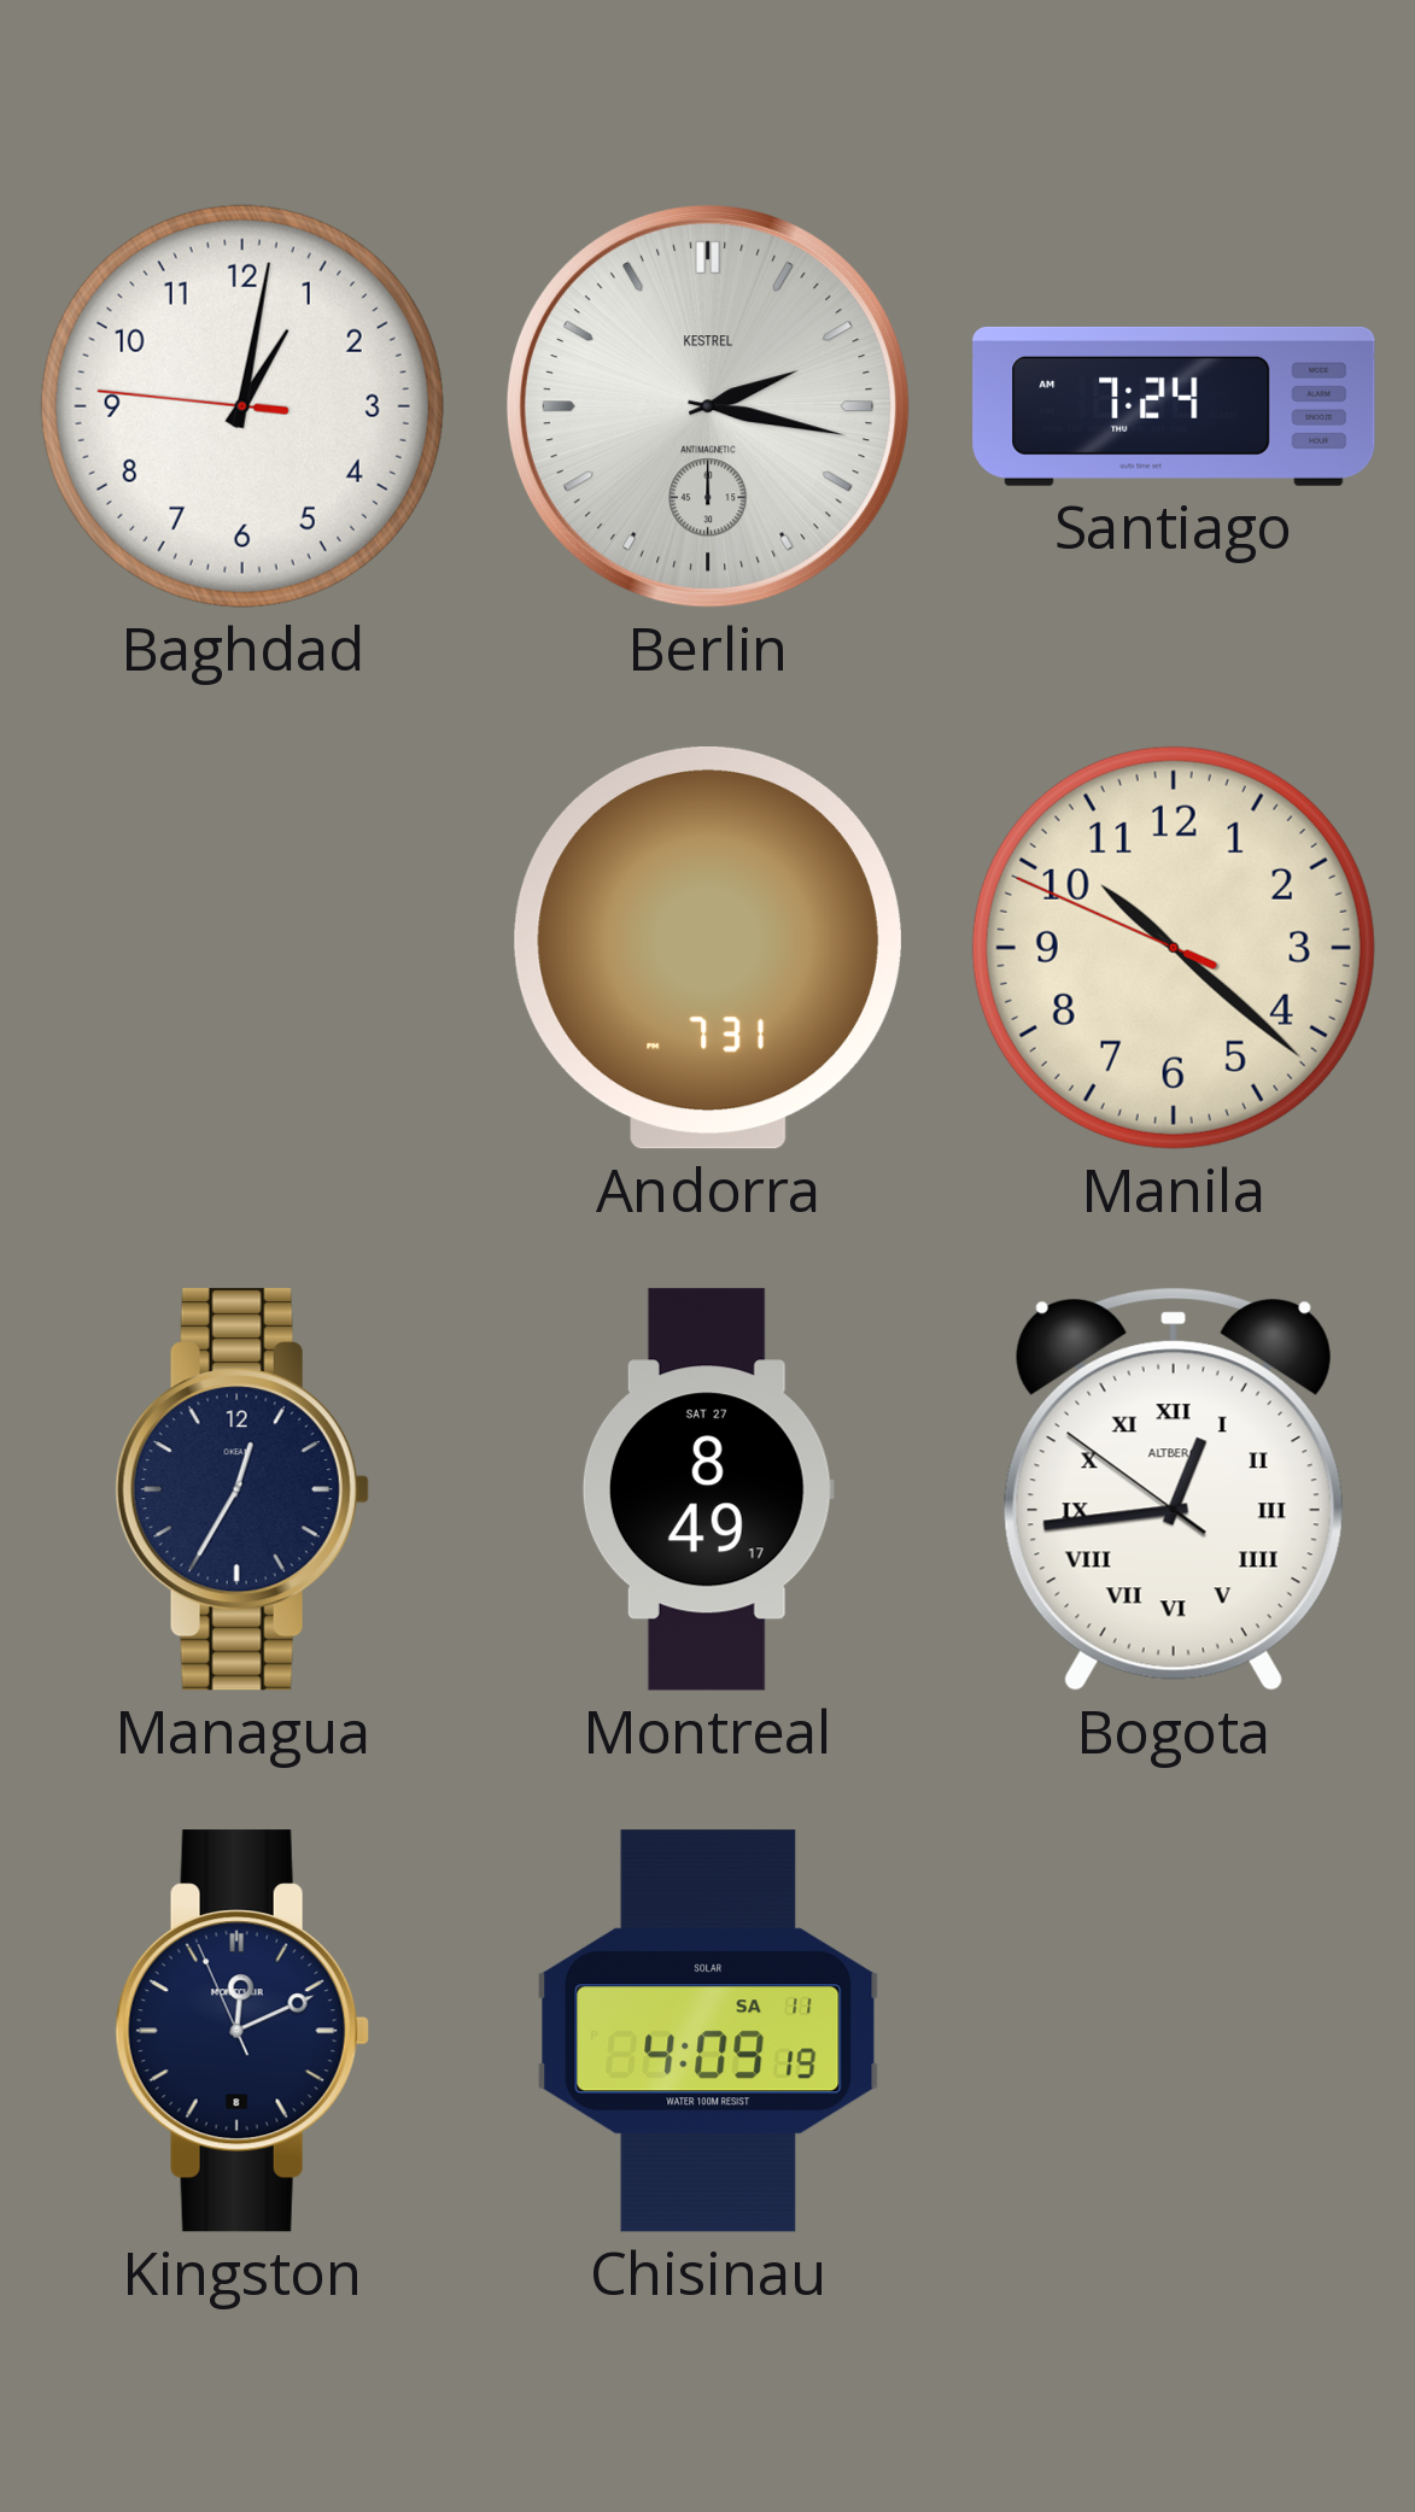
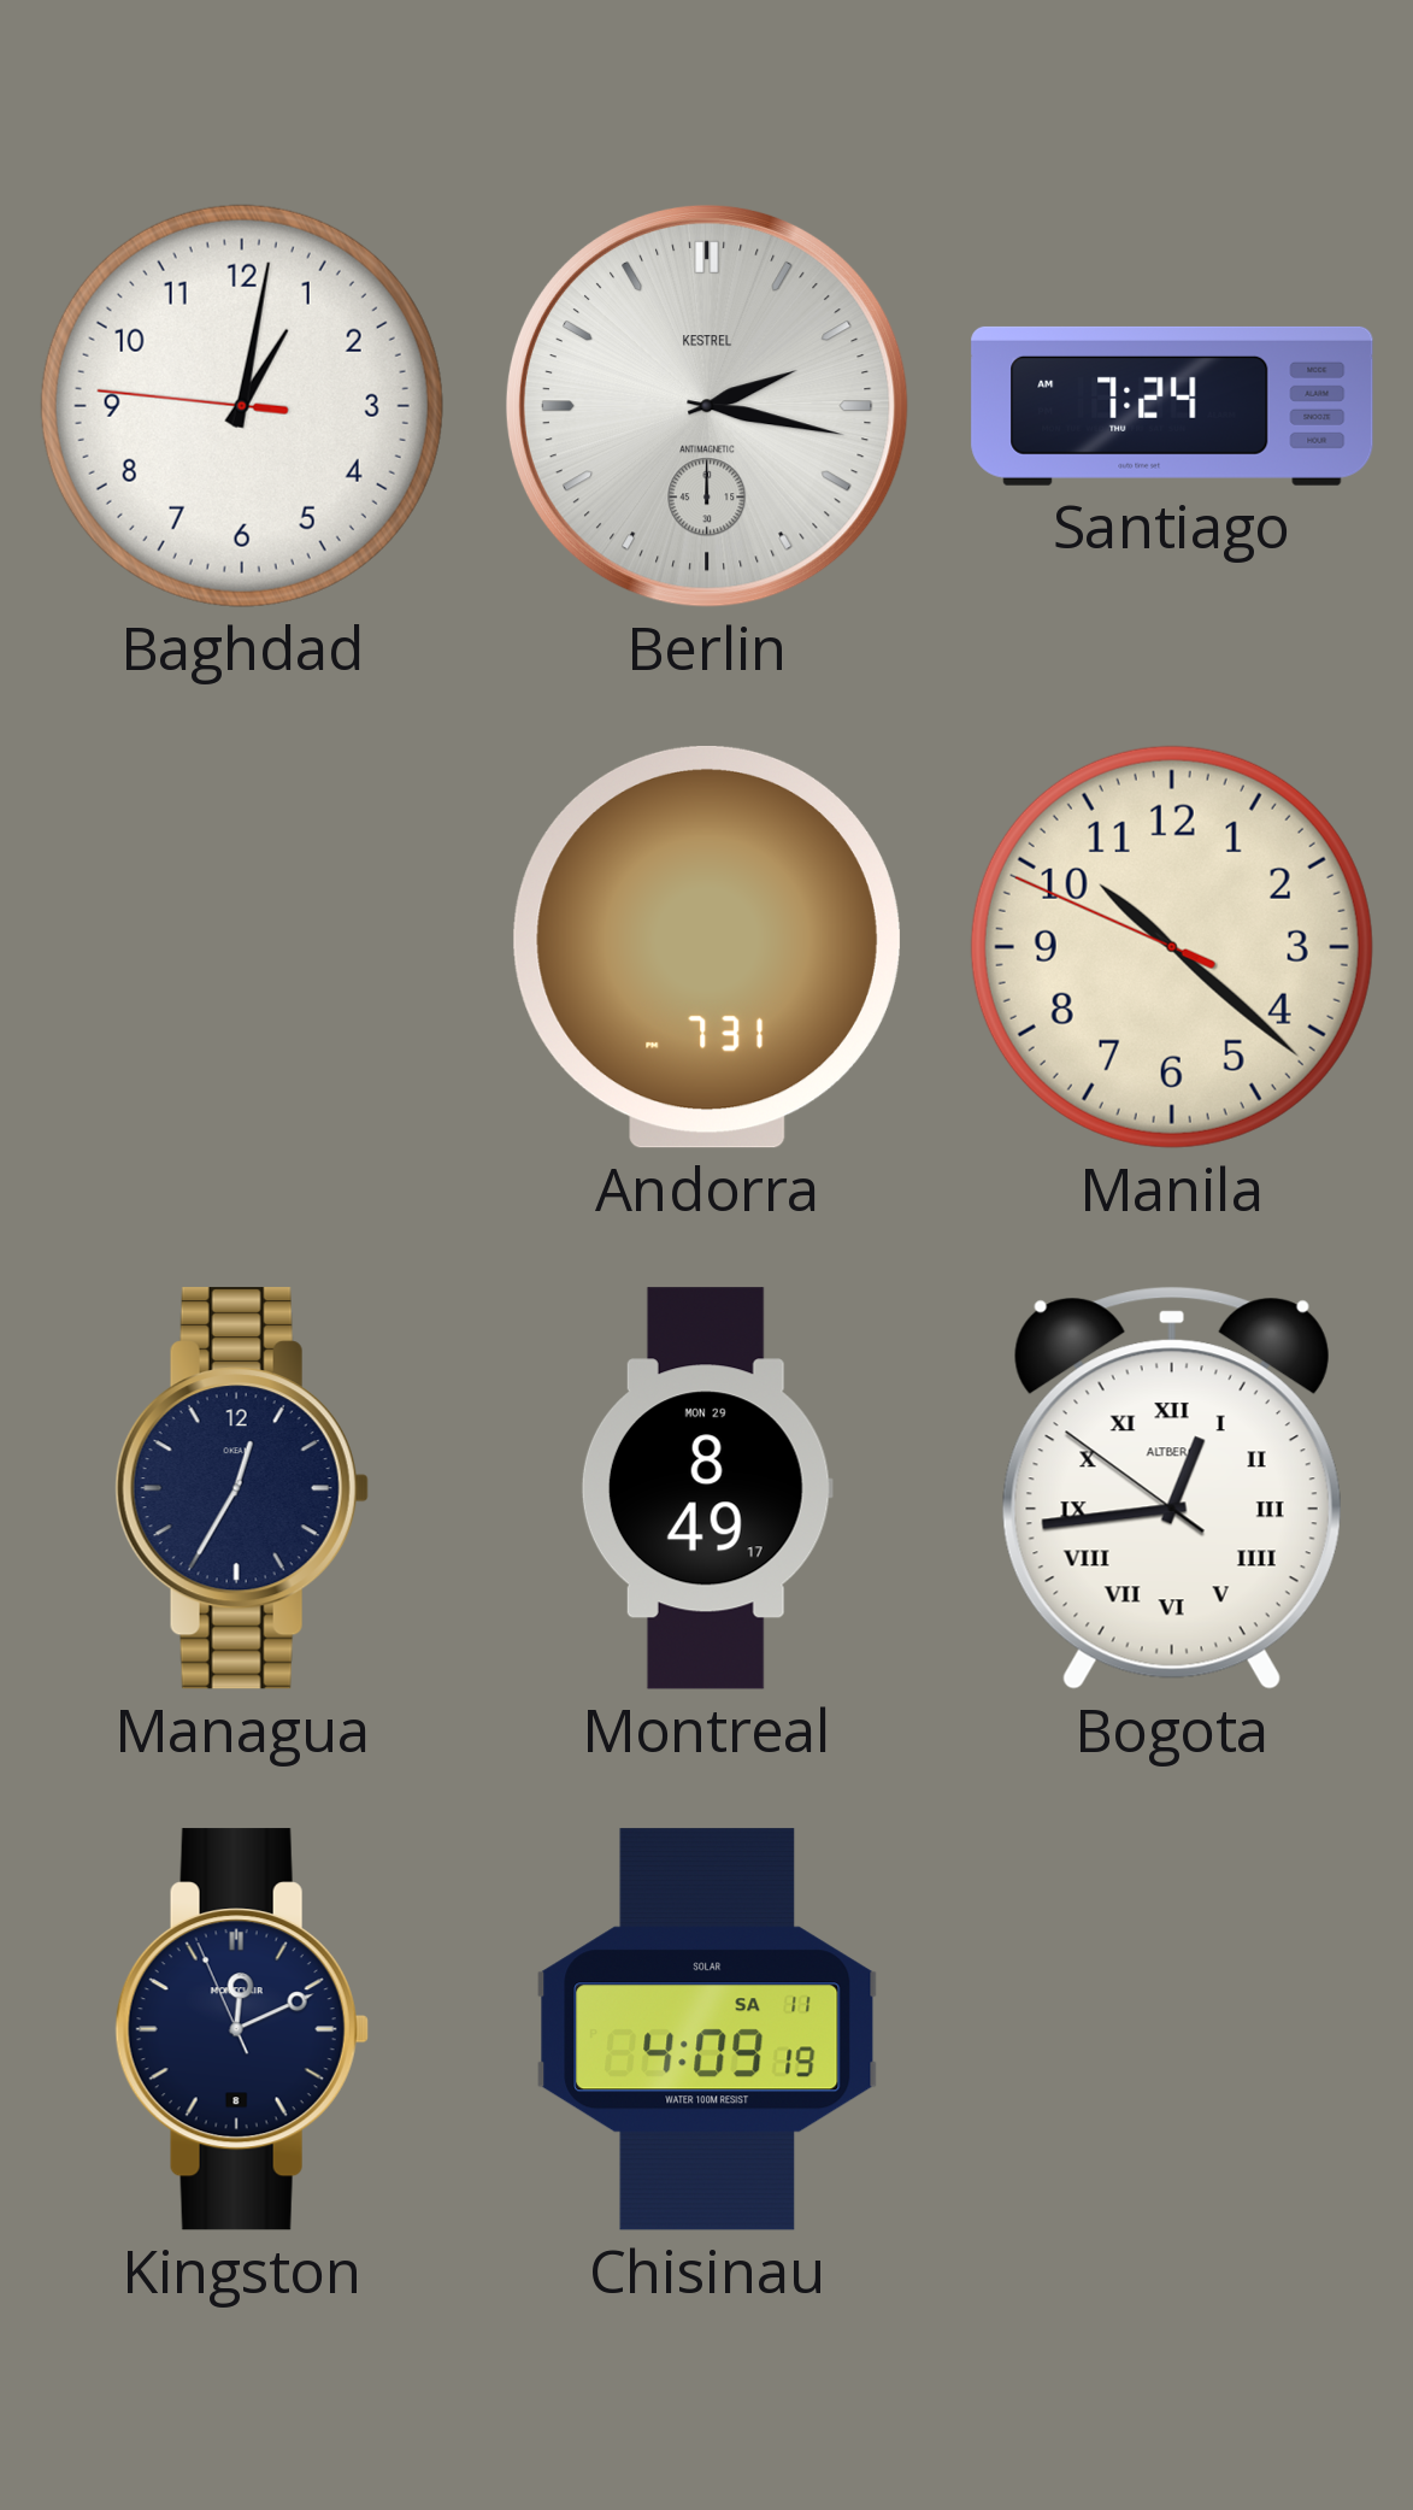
Montreal date: SAT 27 -> MON 29
